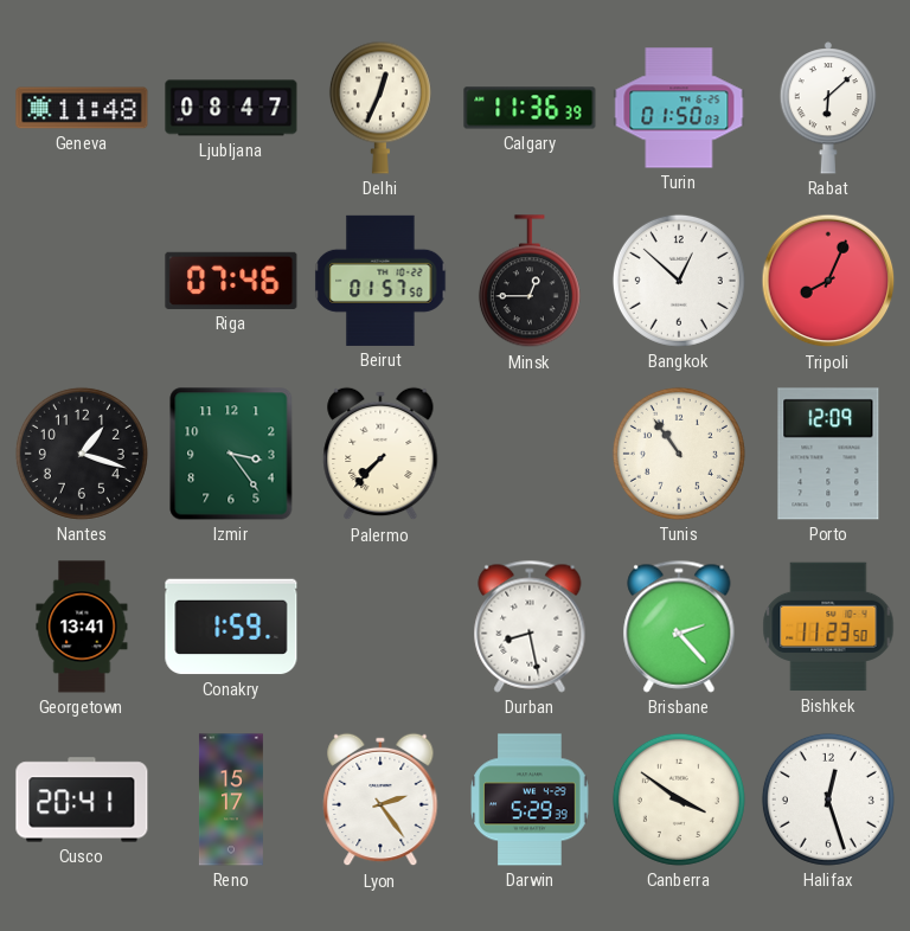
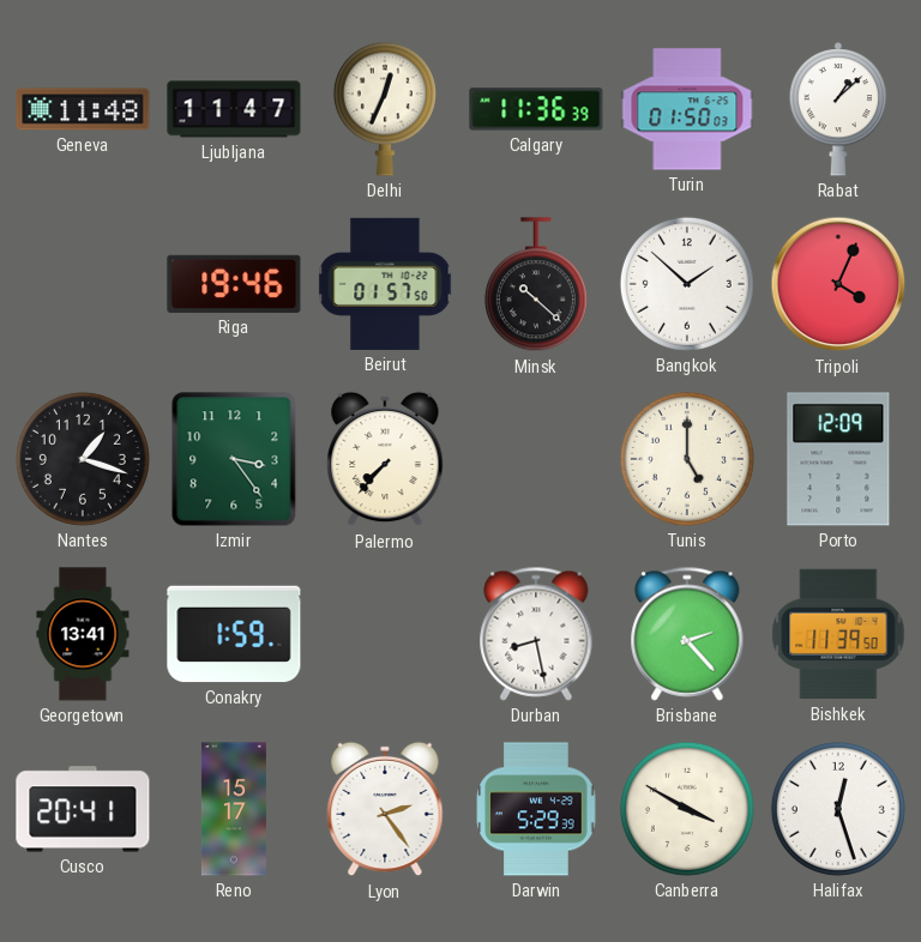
Ljubljana: 08:47 -> 11:47
Rabat: 6:08 -> 1:08
Riga: 07:46 -> 19:46
Minsk: 12:45 -> 10:22
Bangkok: 12:52 -> 1:52
Tripoli: 8:04 -> 4:04
Tunis: 10:54 -> 5:00
Bishkek: 11:23 -> 11:39
Canberra: 3:51 -> 3:50
